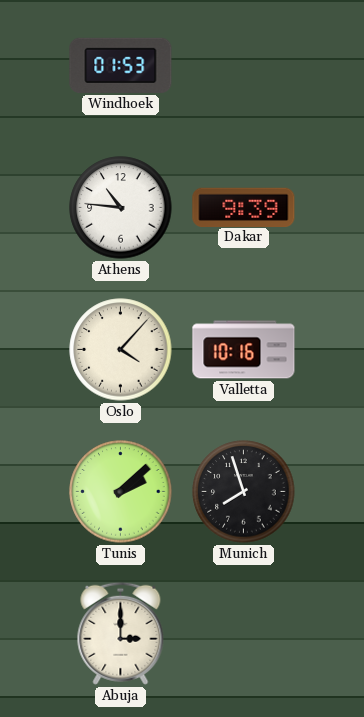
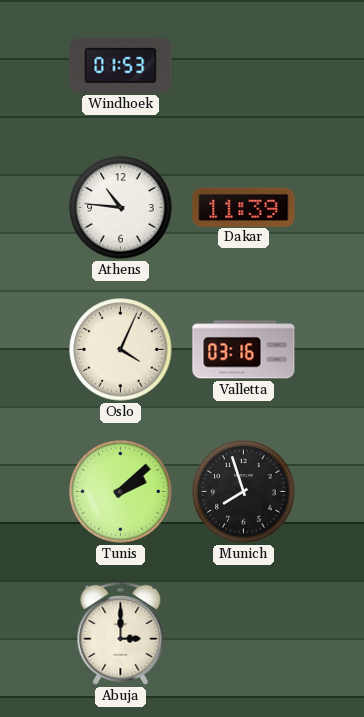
Dakar: 9:39 -> 11:39
Oslo: 4:07 -> 4:04
Valletta: 10:16 -> 03:16
